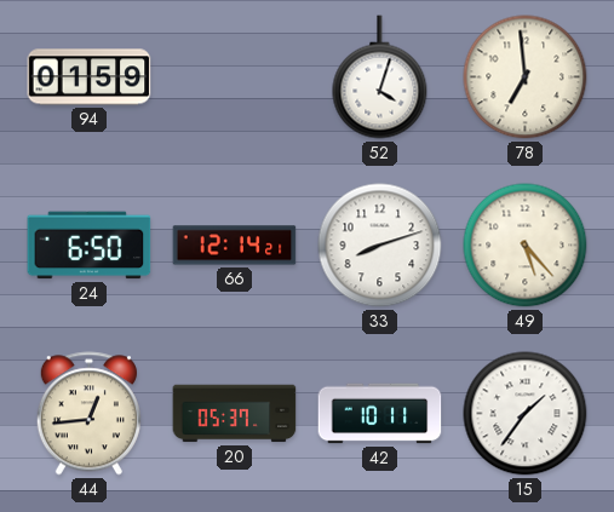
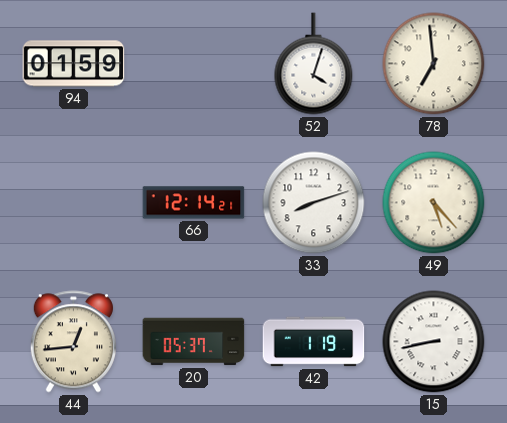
24: 6:50 -> none
42: 10:11 -> 1:19
15: 1:36 -> 8:43
